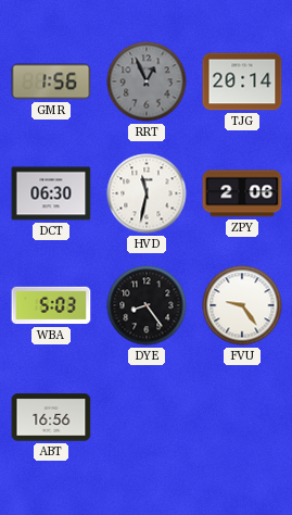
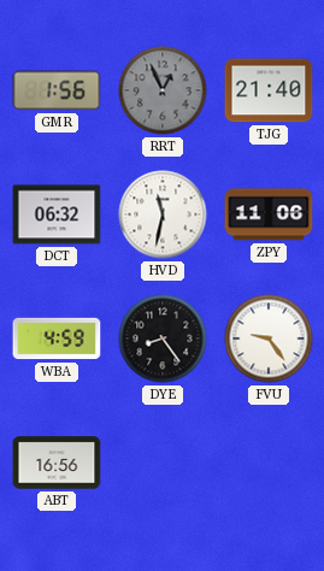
TJG: 20:14 -> 21:40
DCT: 06:30 -> 06:32
ZPY: 2:06 -> 11:06
WBA: 5:03 -> 4:59
